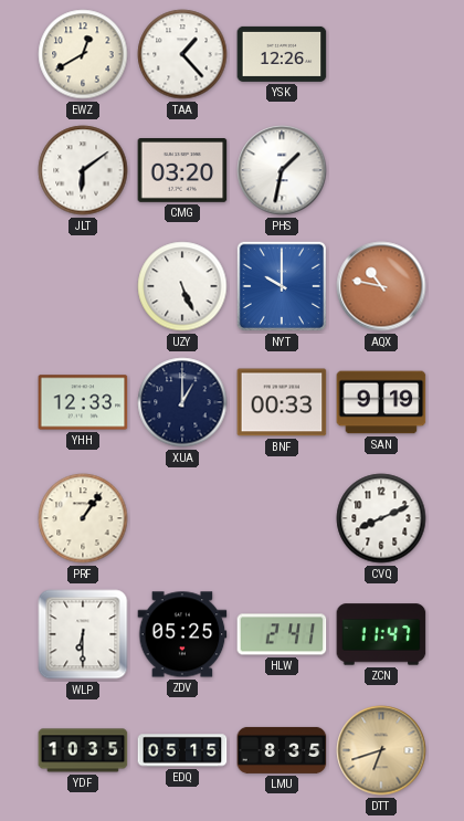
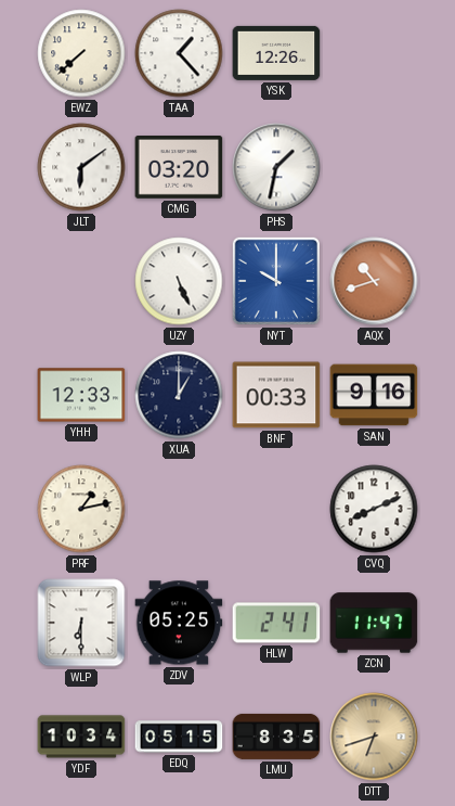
EWZ: 12:40 -> 7:38
AQX: 10:47 -> 10:42
SAN: 9:19 -> 9:16
PRF: 1:06 -> 1:13
YDF: 10:35 -> 10:34
